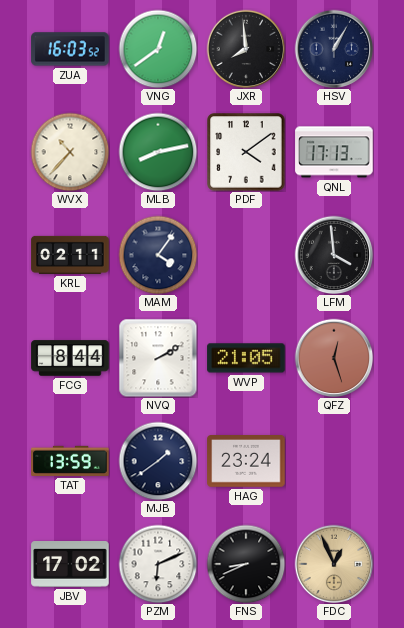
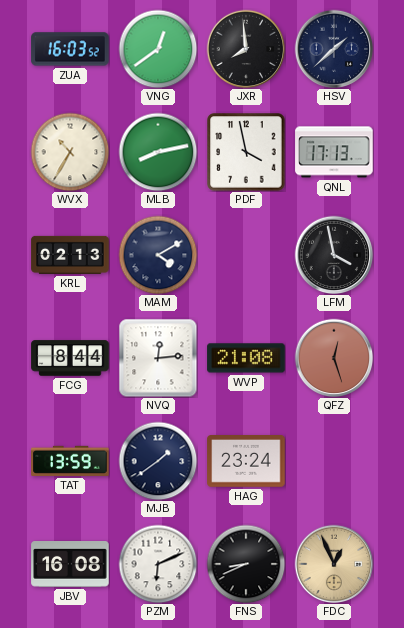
HSV: 1:05 -> 1:38
WVX: 10:37 -> 10:35
PDF: 4:09 -> 3:58
KRL: 02:11 -> 02:13
MAM: 4:06 -> 4:10
LFM: 3:59 -> 3:58
NVQ: 2:10 -> 12:14
WVP: 21:05 -> 21:08
JBV: 17:02 -> 16:08
